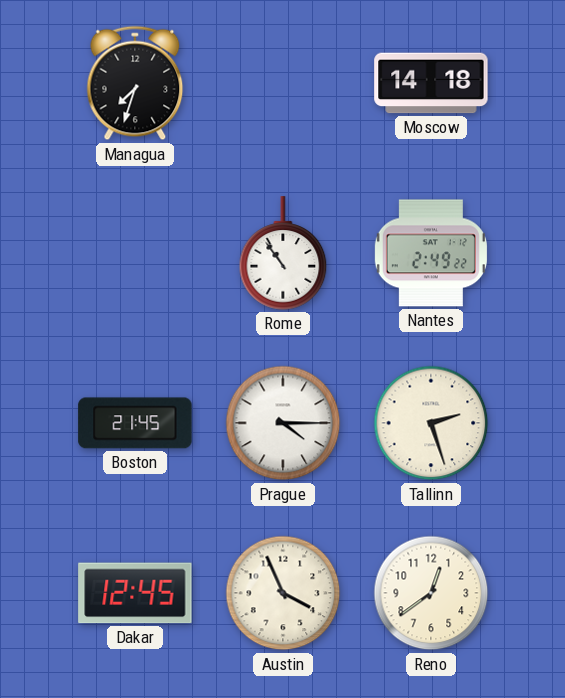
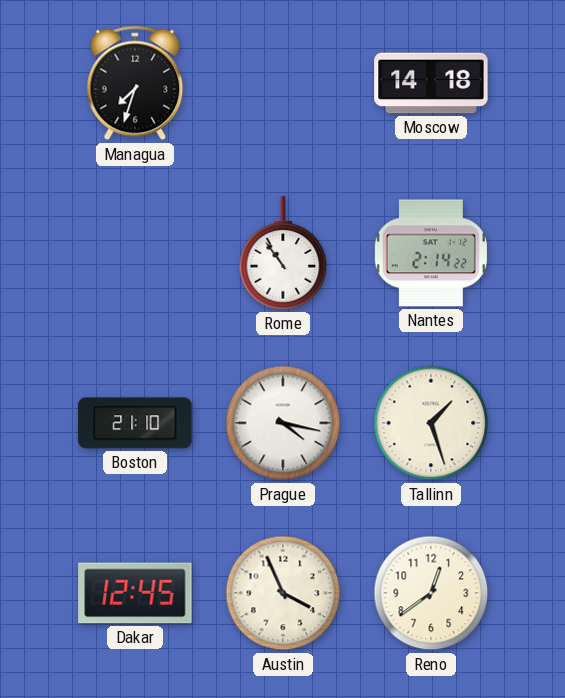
Nantes: 2:49 -> 2:14
Boston: 21:45 -> 21:10
Prague: 4:15 -> 4:17
Tallinn: 2:27 -> 1:27
